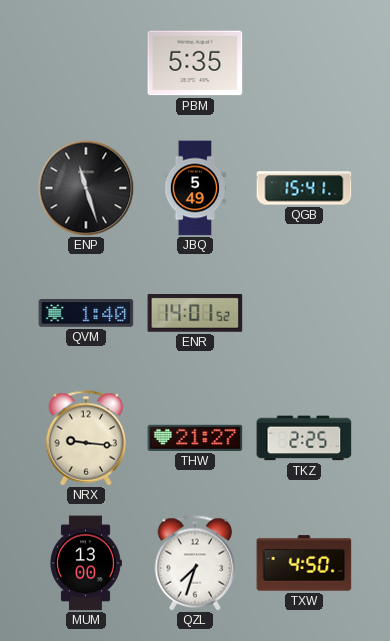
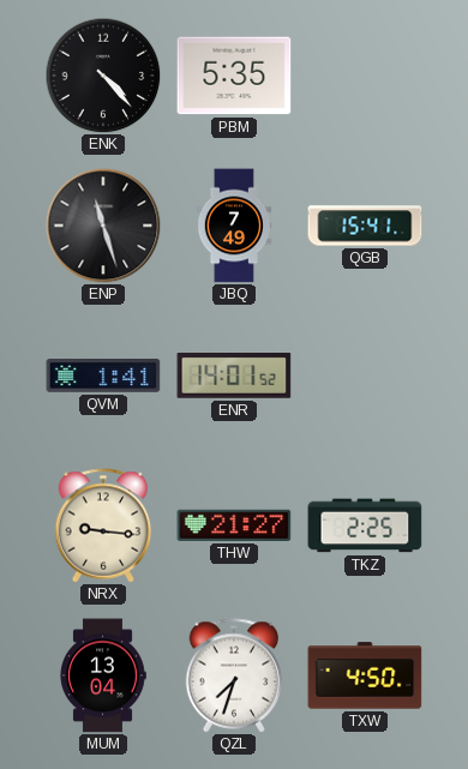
ENK: none -> 4:23
JBQ: 5:49 -> 7:49
QVM: 1:40 -> 1:41
MUM: 13:00 -> 13:04
